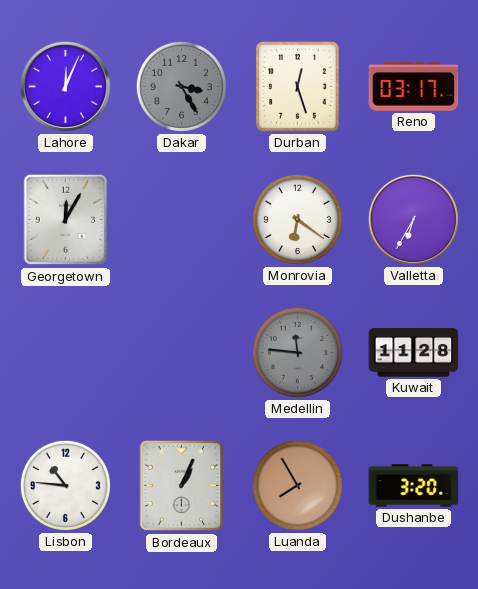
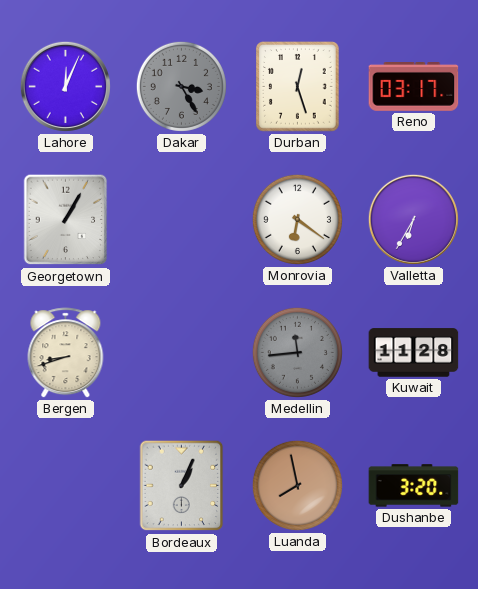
Georgetown: 12:05 -> 1:05
Bergen: none -> 8:42
Medellin: 11:46 -> 11:44
Lisbon: 10:46 -> none
Luanda: 7:55 -> 7:58
